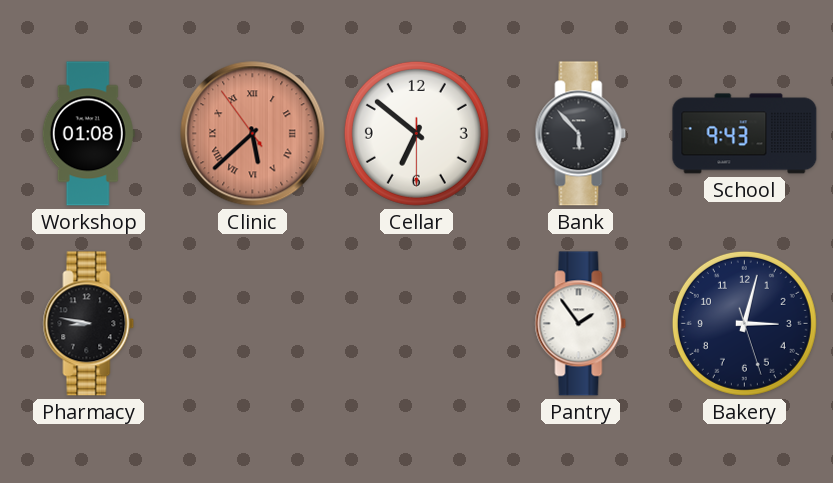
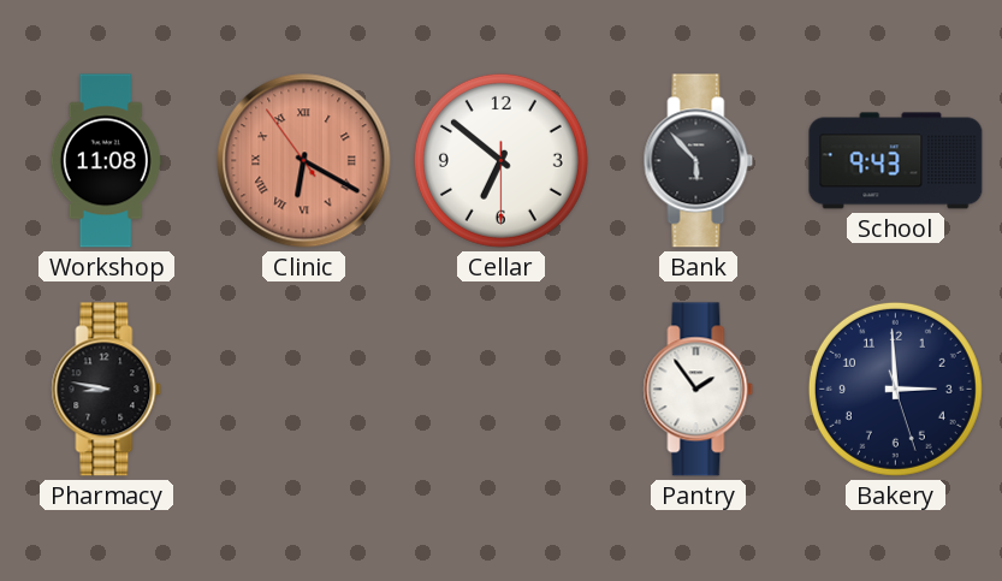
Workshop: 01:08 -> 11:08
Clinic: 5:37 -> 6:19
Bakery: 3:02 -> 2:59
